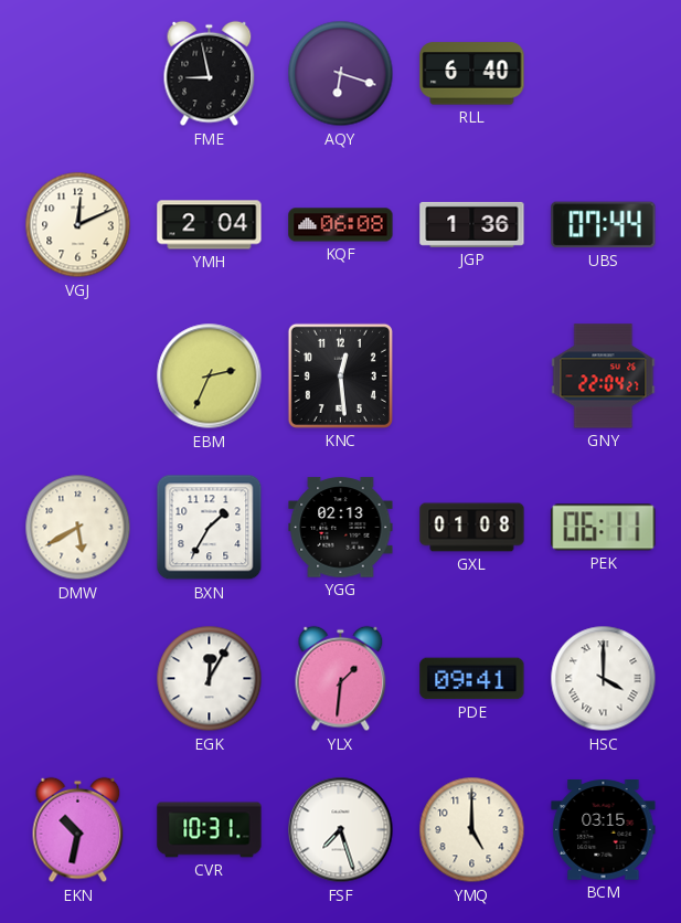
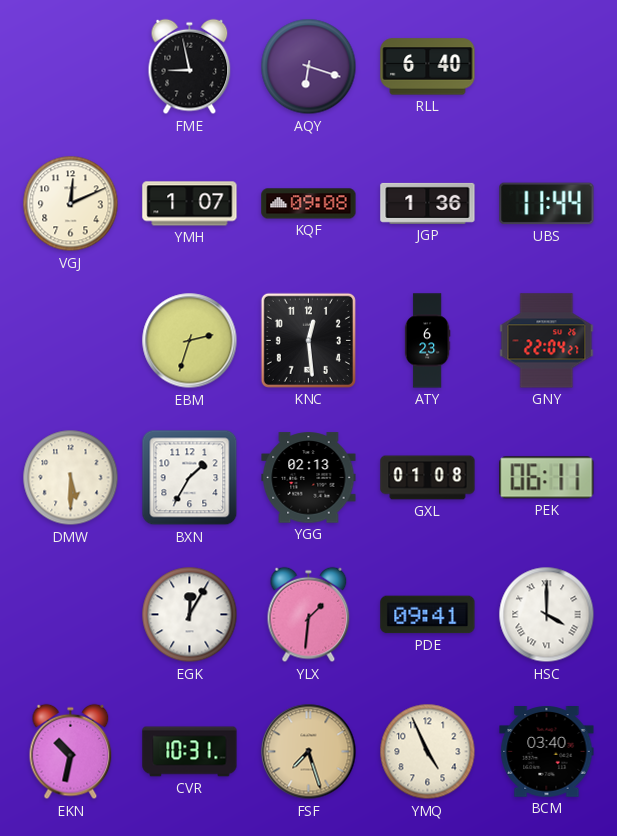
YMH: 2:04 -> 1:07
KQF: 06:08 -> 09:08
UBS: 07:44 -> 11:44
EBM: 2:34 -> 2:33
ATY: none -> 6:23
DMW: 5:40 -> 5:30
FSF dial: white -> champagne
YMQ: 5:00 -> 4:56
BCM: 03:15 -> 03:40
